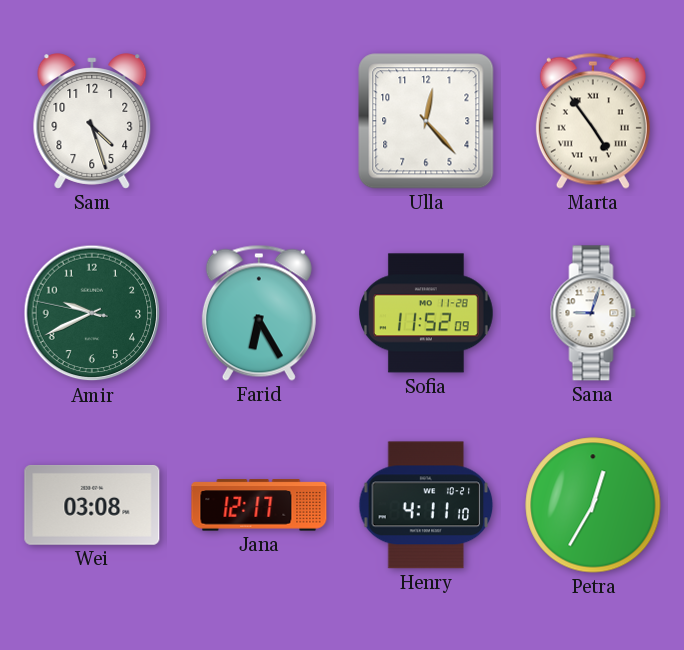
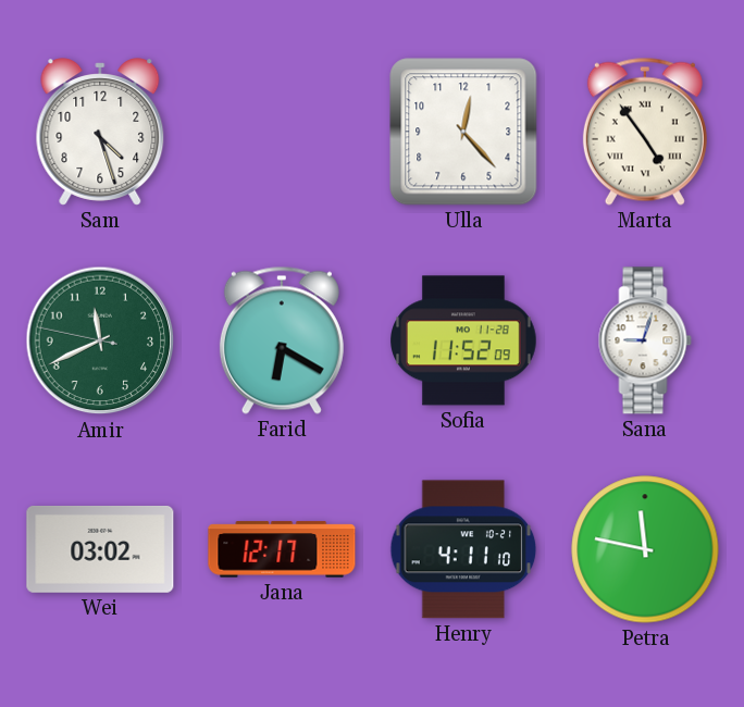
Amir: 9:40 -> 11:40
Farid: 6:25 -> 6:20
Wei: 03:08 -> 03:02
Petra: 12:35 -> 11:47
